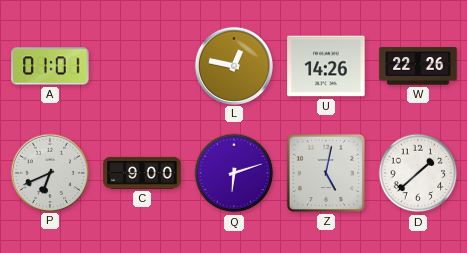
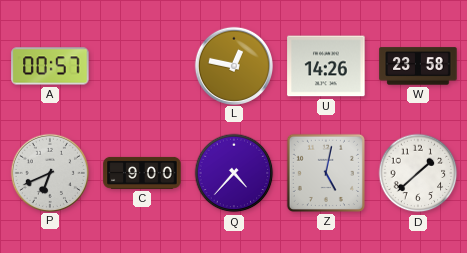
A: 01:01 -> 00:57
W: 22:26 -> 23:58
Q: 6:12 -> 4:37
